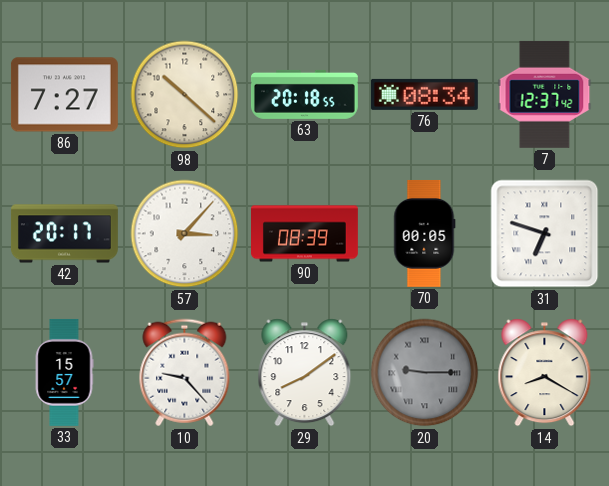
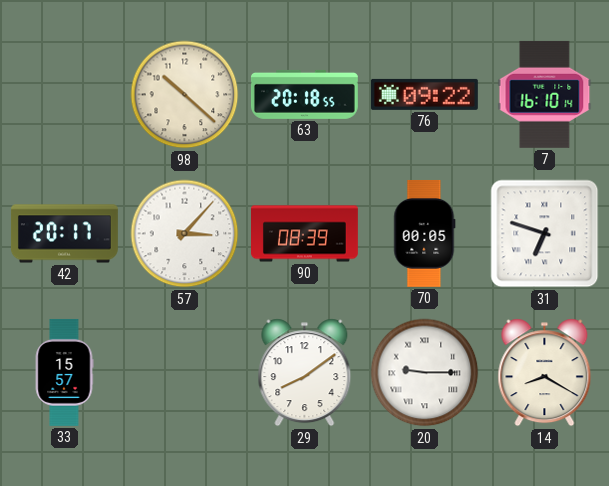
86: 7:27 -> none
76: 08:34 -> 09:22
7: 12:37 -> 16:10
10: 9:23 -> none
20 dial: grey -> white
